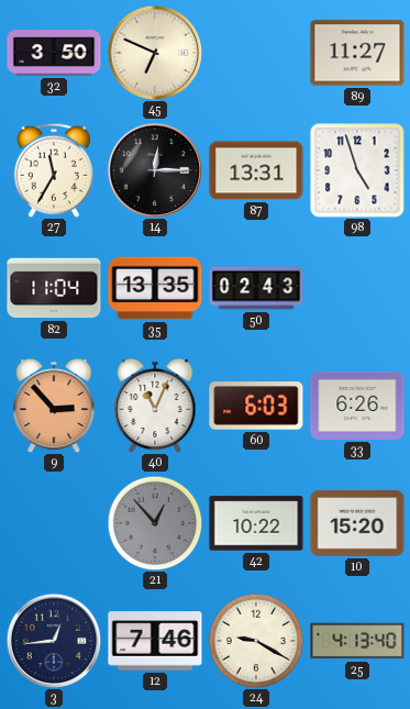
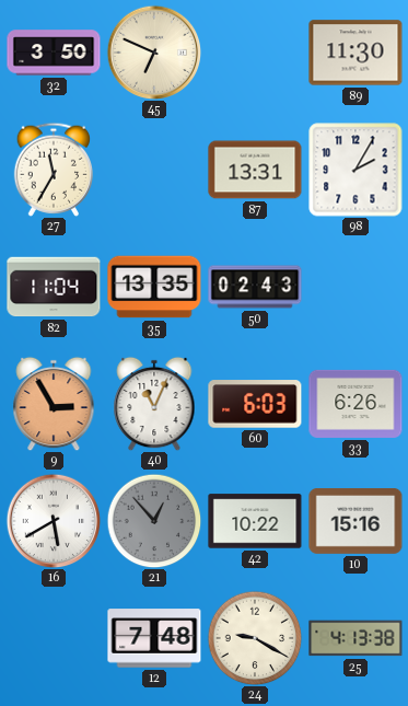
89: 11:27 -> 11:30
14: 12:15 -> none
98: 4:57 -> 2:05
9: 2:53 -> 2:55
16: none -> 5:40
10: 15:20 -> 15:16
3: 12:44 -> none
12: 7:46 -> 7:48
25: 4:13:40 -> 4:13:38
